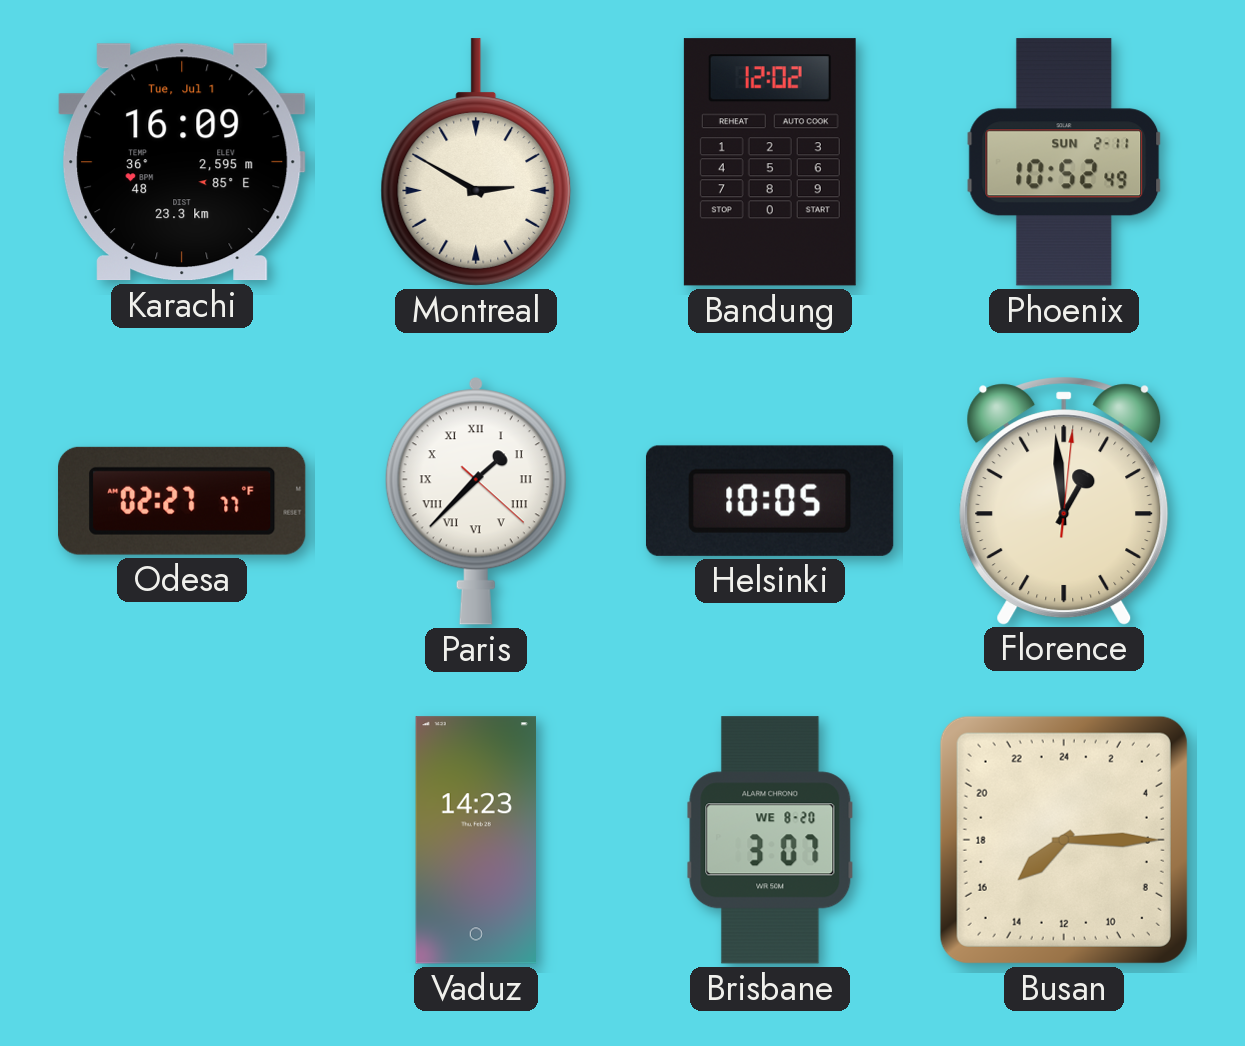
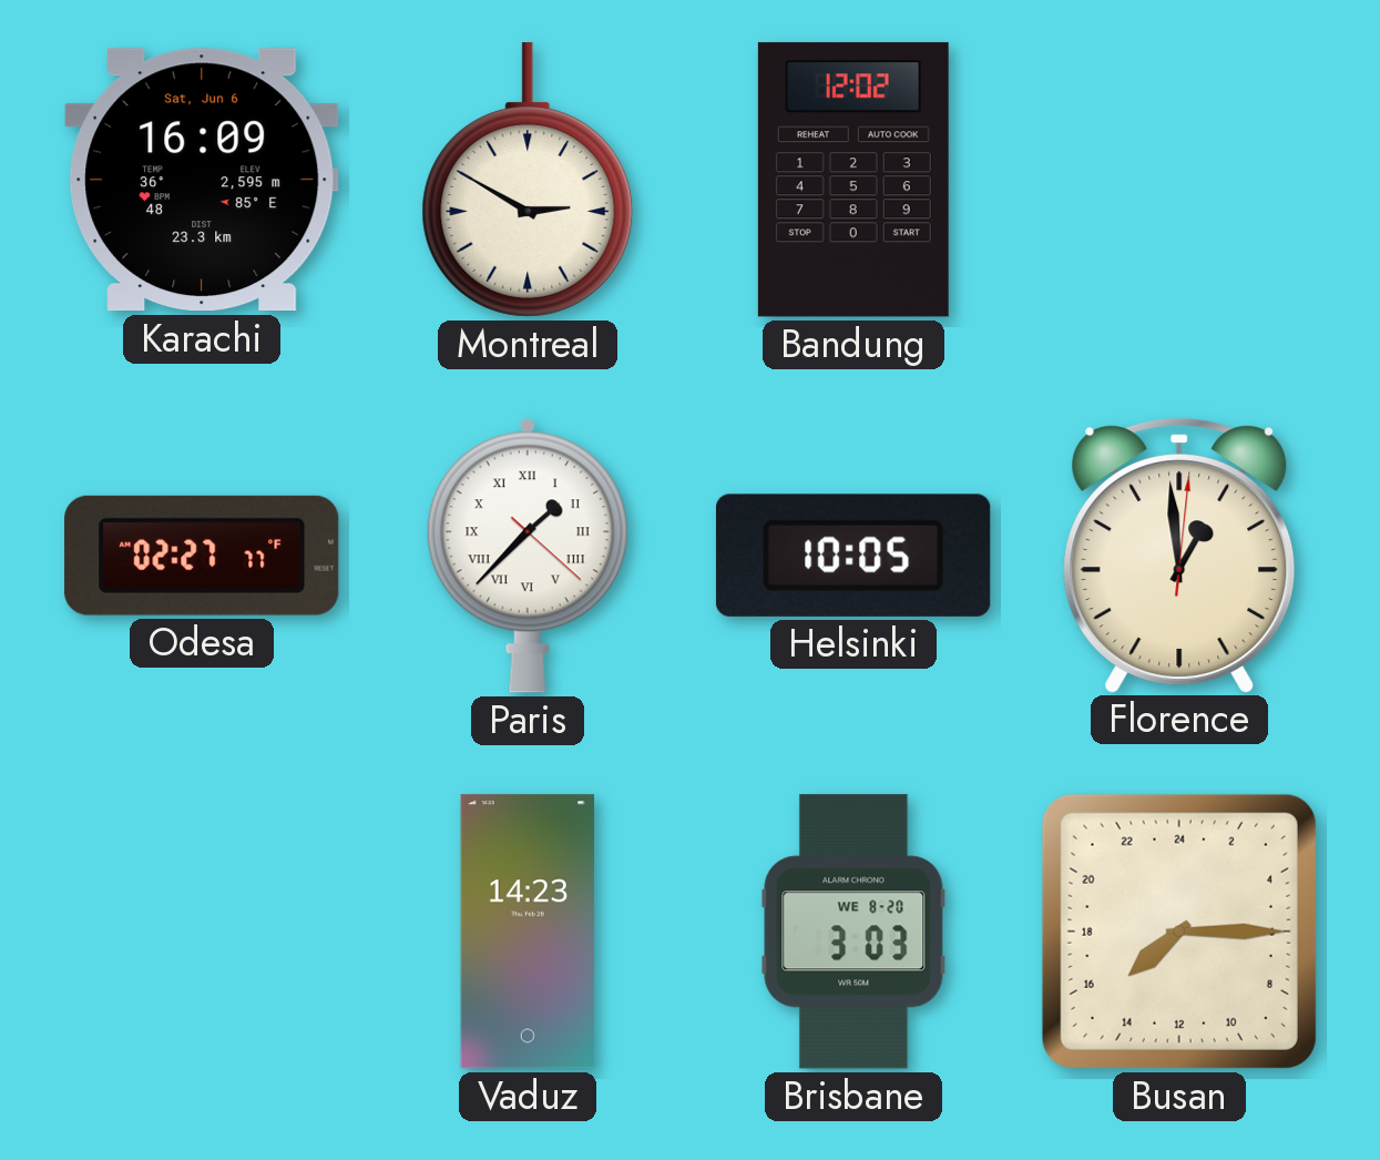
Karachi date: Tue, Jul 1 -> Sat, Jun 6
Phoenix: 10:52 -> none
Brisbane: 3:07 -> 3:03
